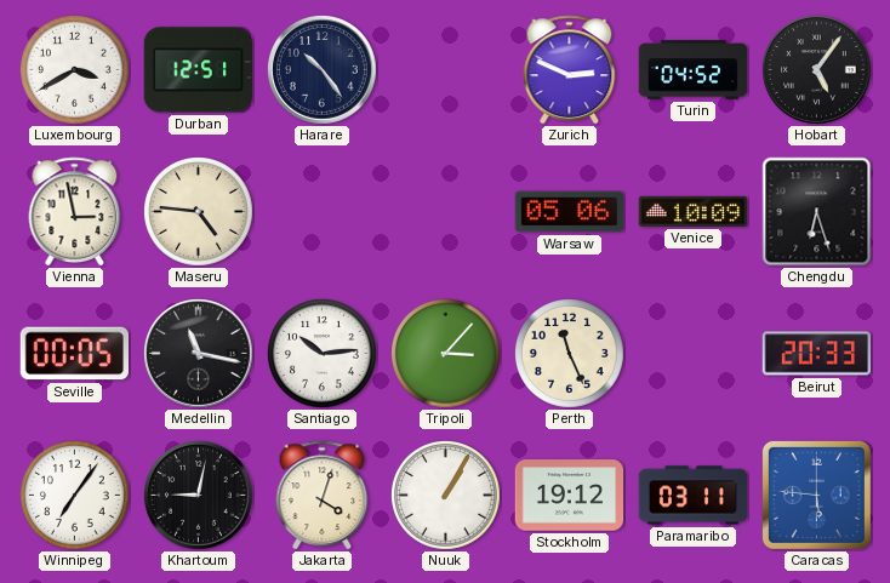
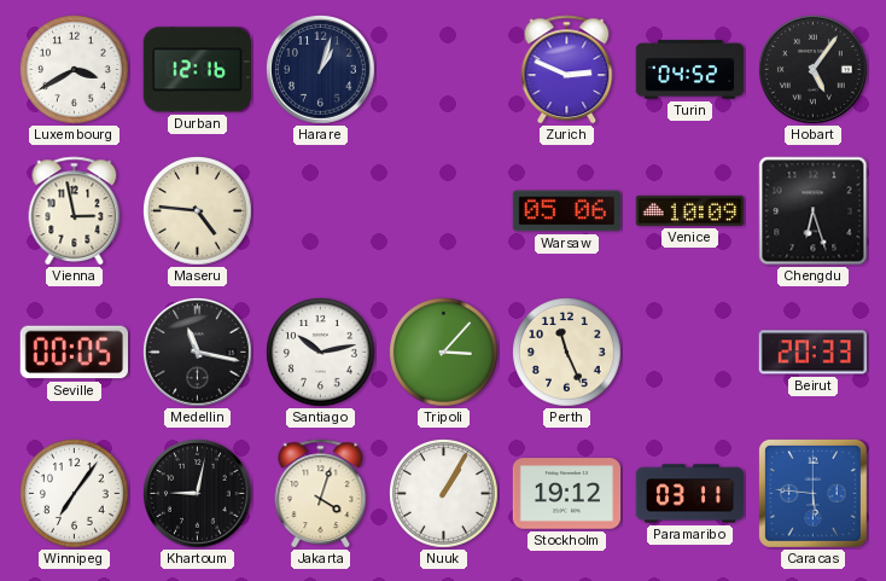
Durban: 12:51 -> 12:16
Harare: 10:24 -> 1:03
Santiago: 10:14 -> 10:13
